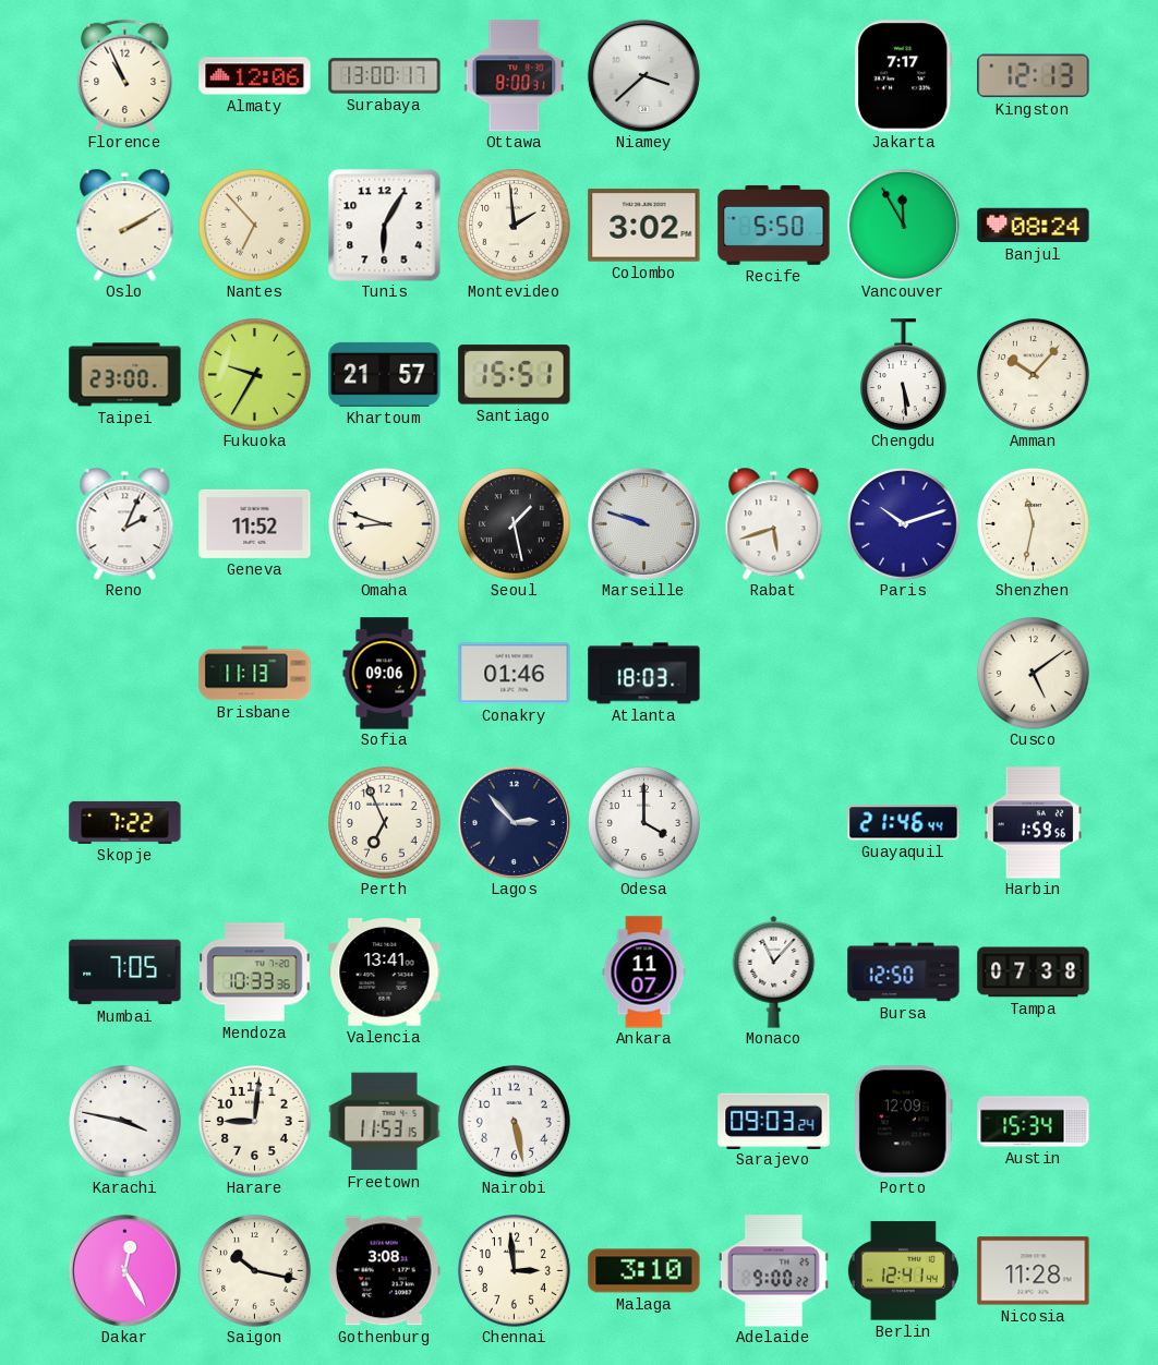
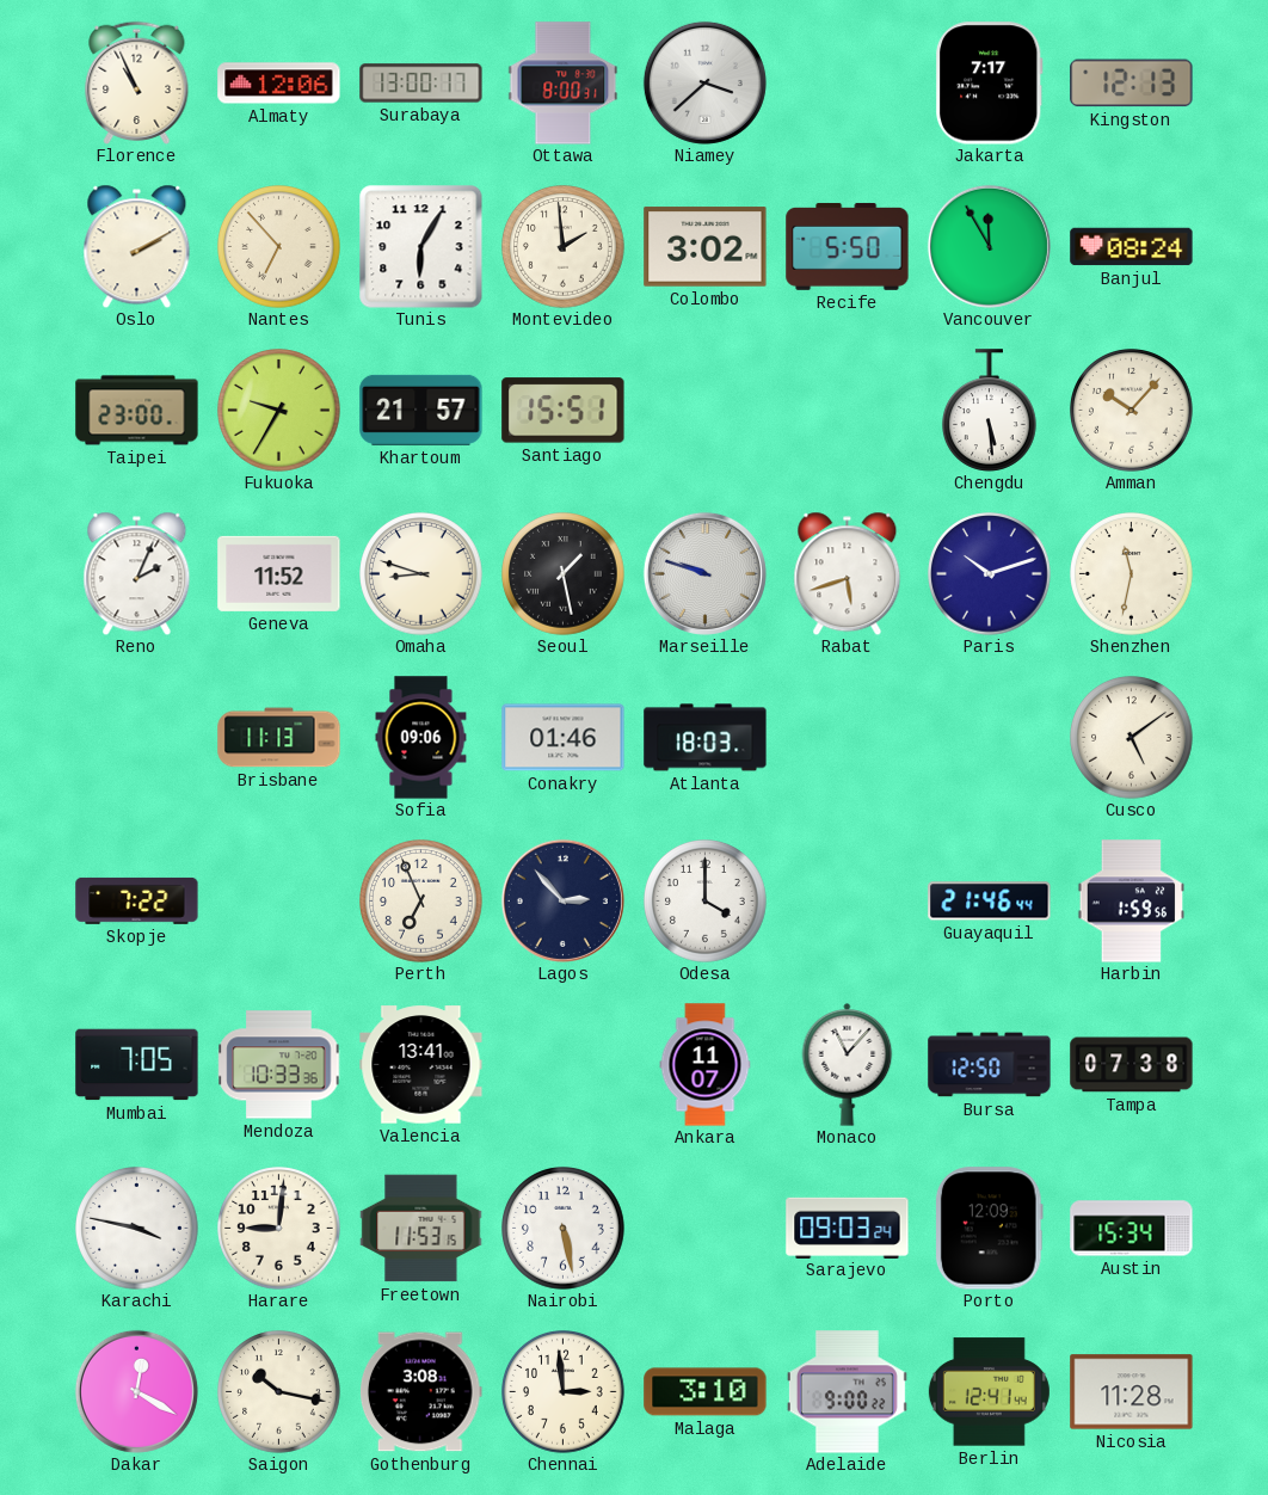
Dakar: 12:25 -> 12:20
